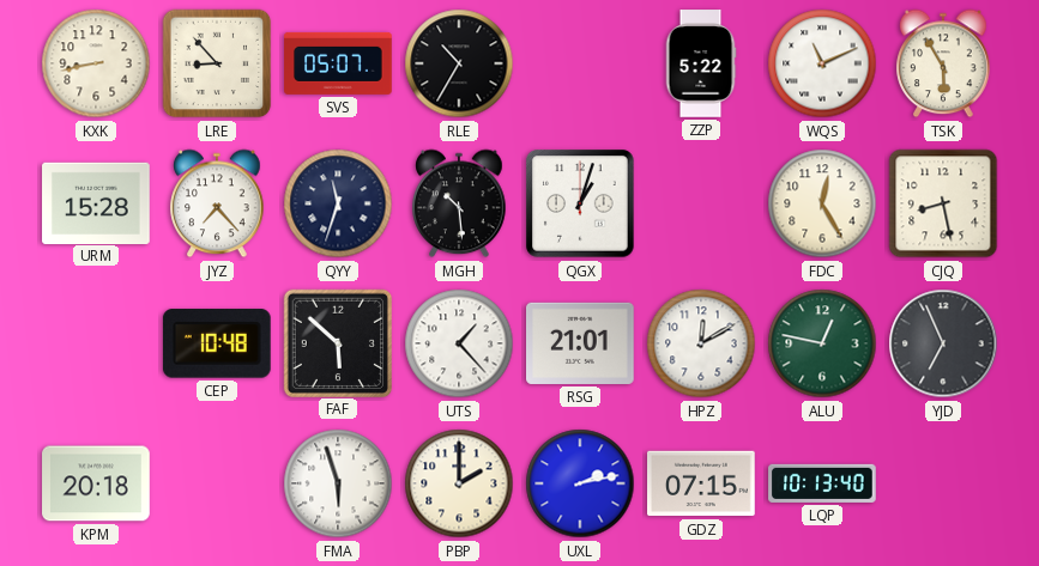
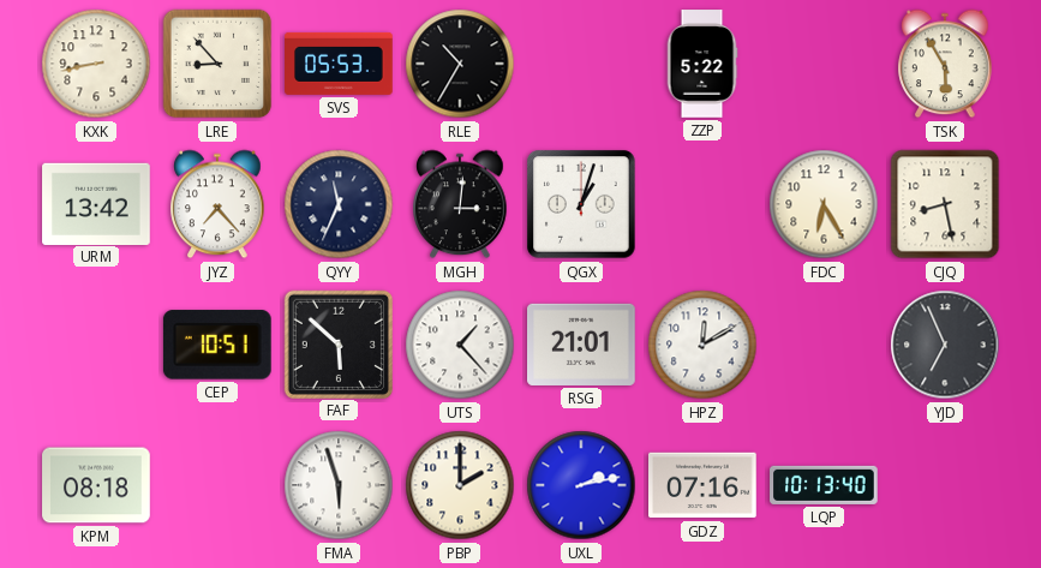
SVS: 05:07 -> 05:53
WQS: 11:11 -> none
URM: 15:28 -> 13:42
QYY: 11:33 -> 11:34
MGH: 10:29 -> 3:01
FDC: 12:25 -> 6:25
CEP: 10:48 -> 10:51
ALU: 12:47 -> none
KPM: 20:18 -> 08:18
GDZ: 07:15 -> 07:16
